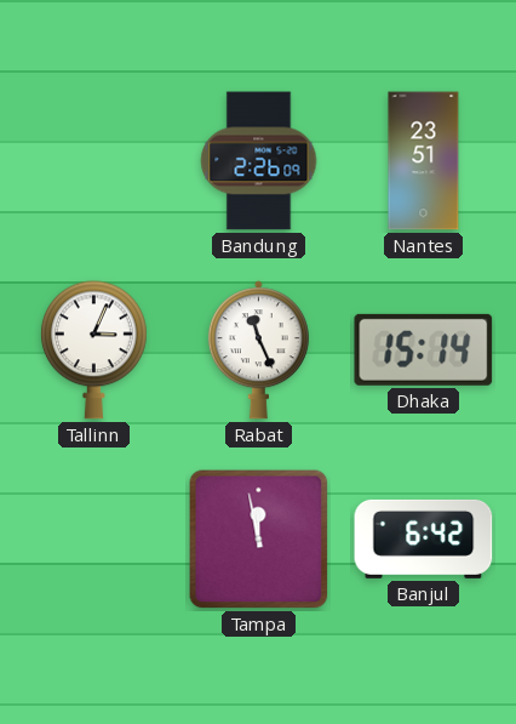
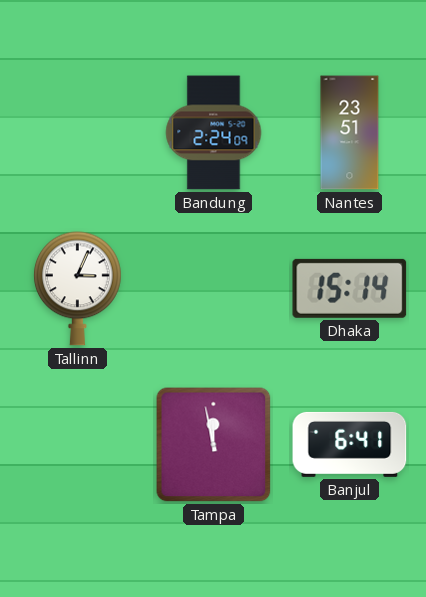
Bandung: 2:26 -> 2:24
Rabat: 11:26 -> none
Banjul: 6:42 -> 6:41
